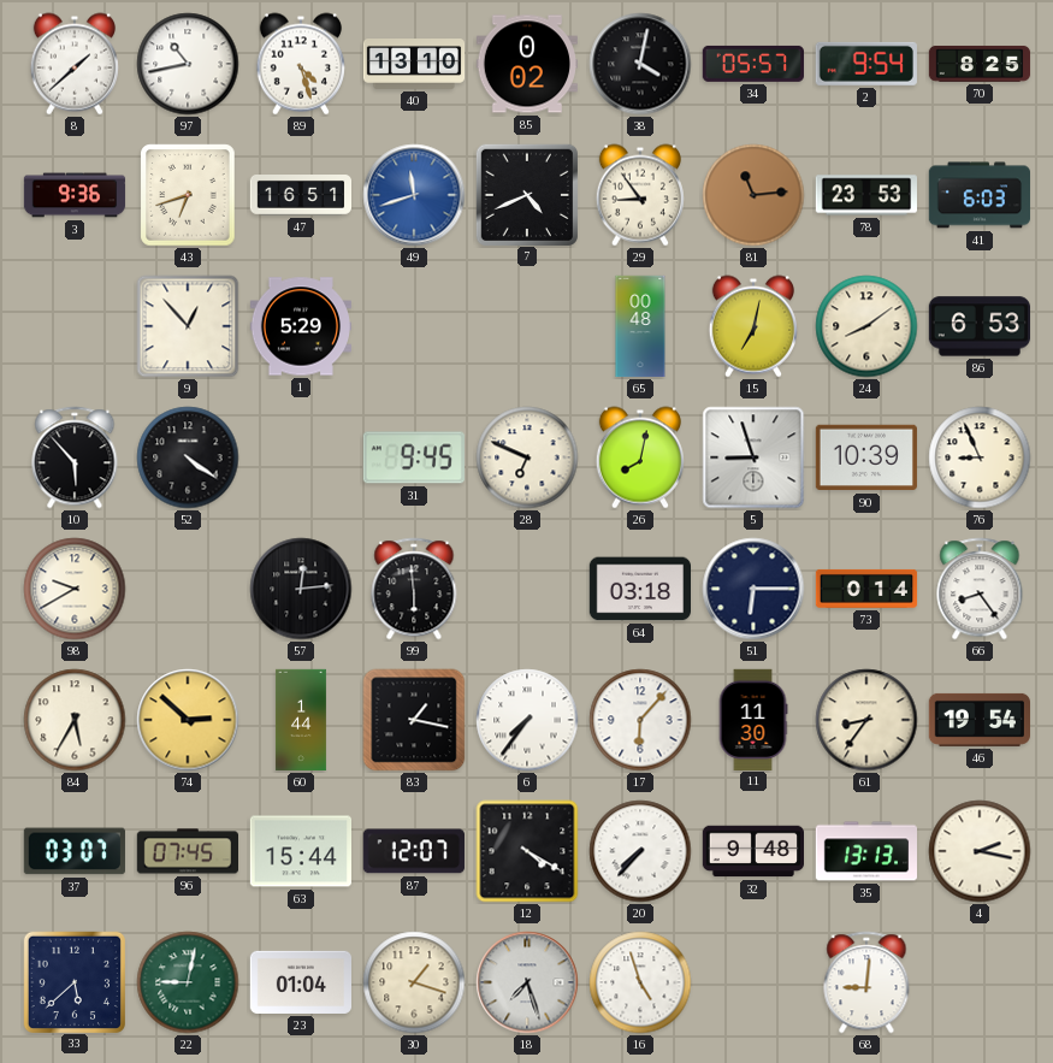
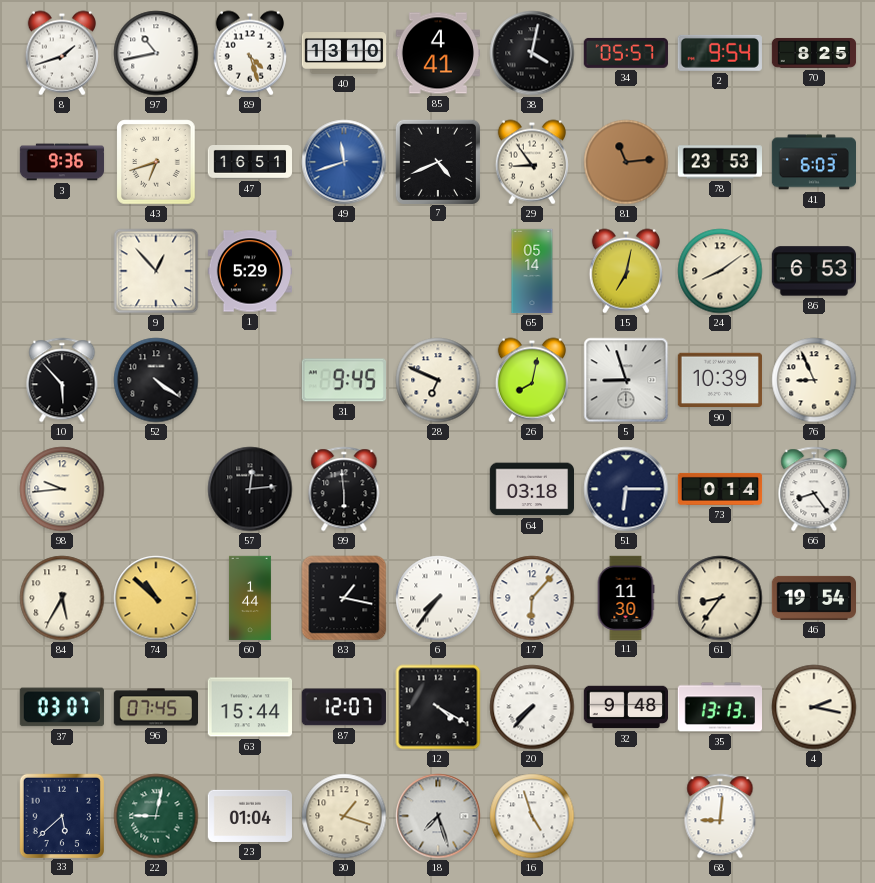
8: 1:38 -> 1:42
85: 0:02 -> 4:41
65: 00:48 -> 05:14
98: 9:40 -> 9:44
74: 2:52 -> 10:52
